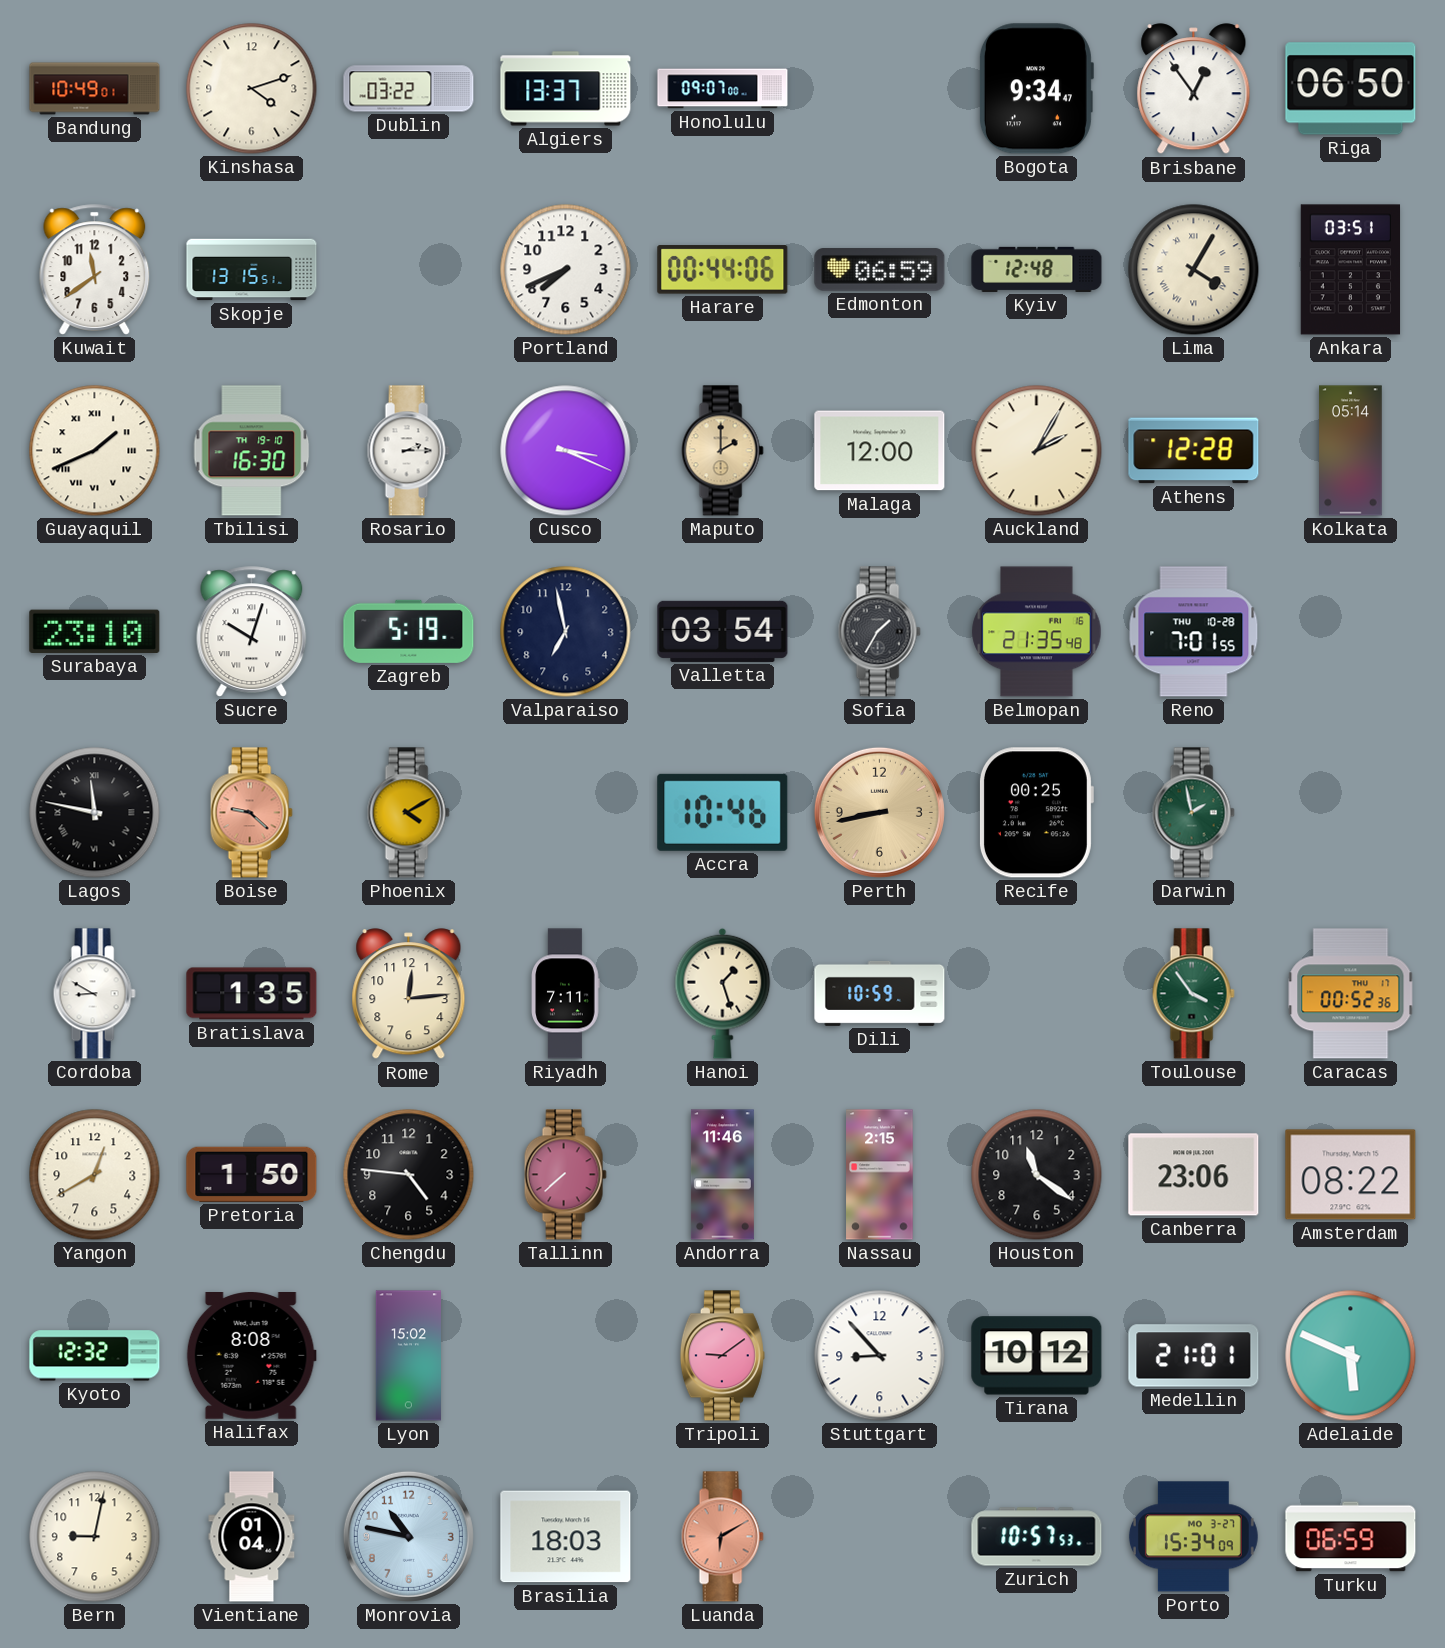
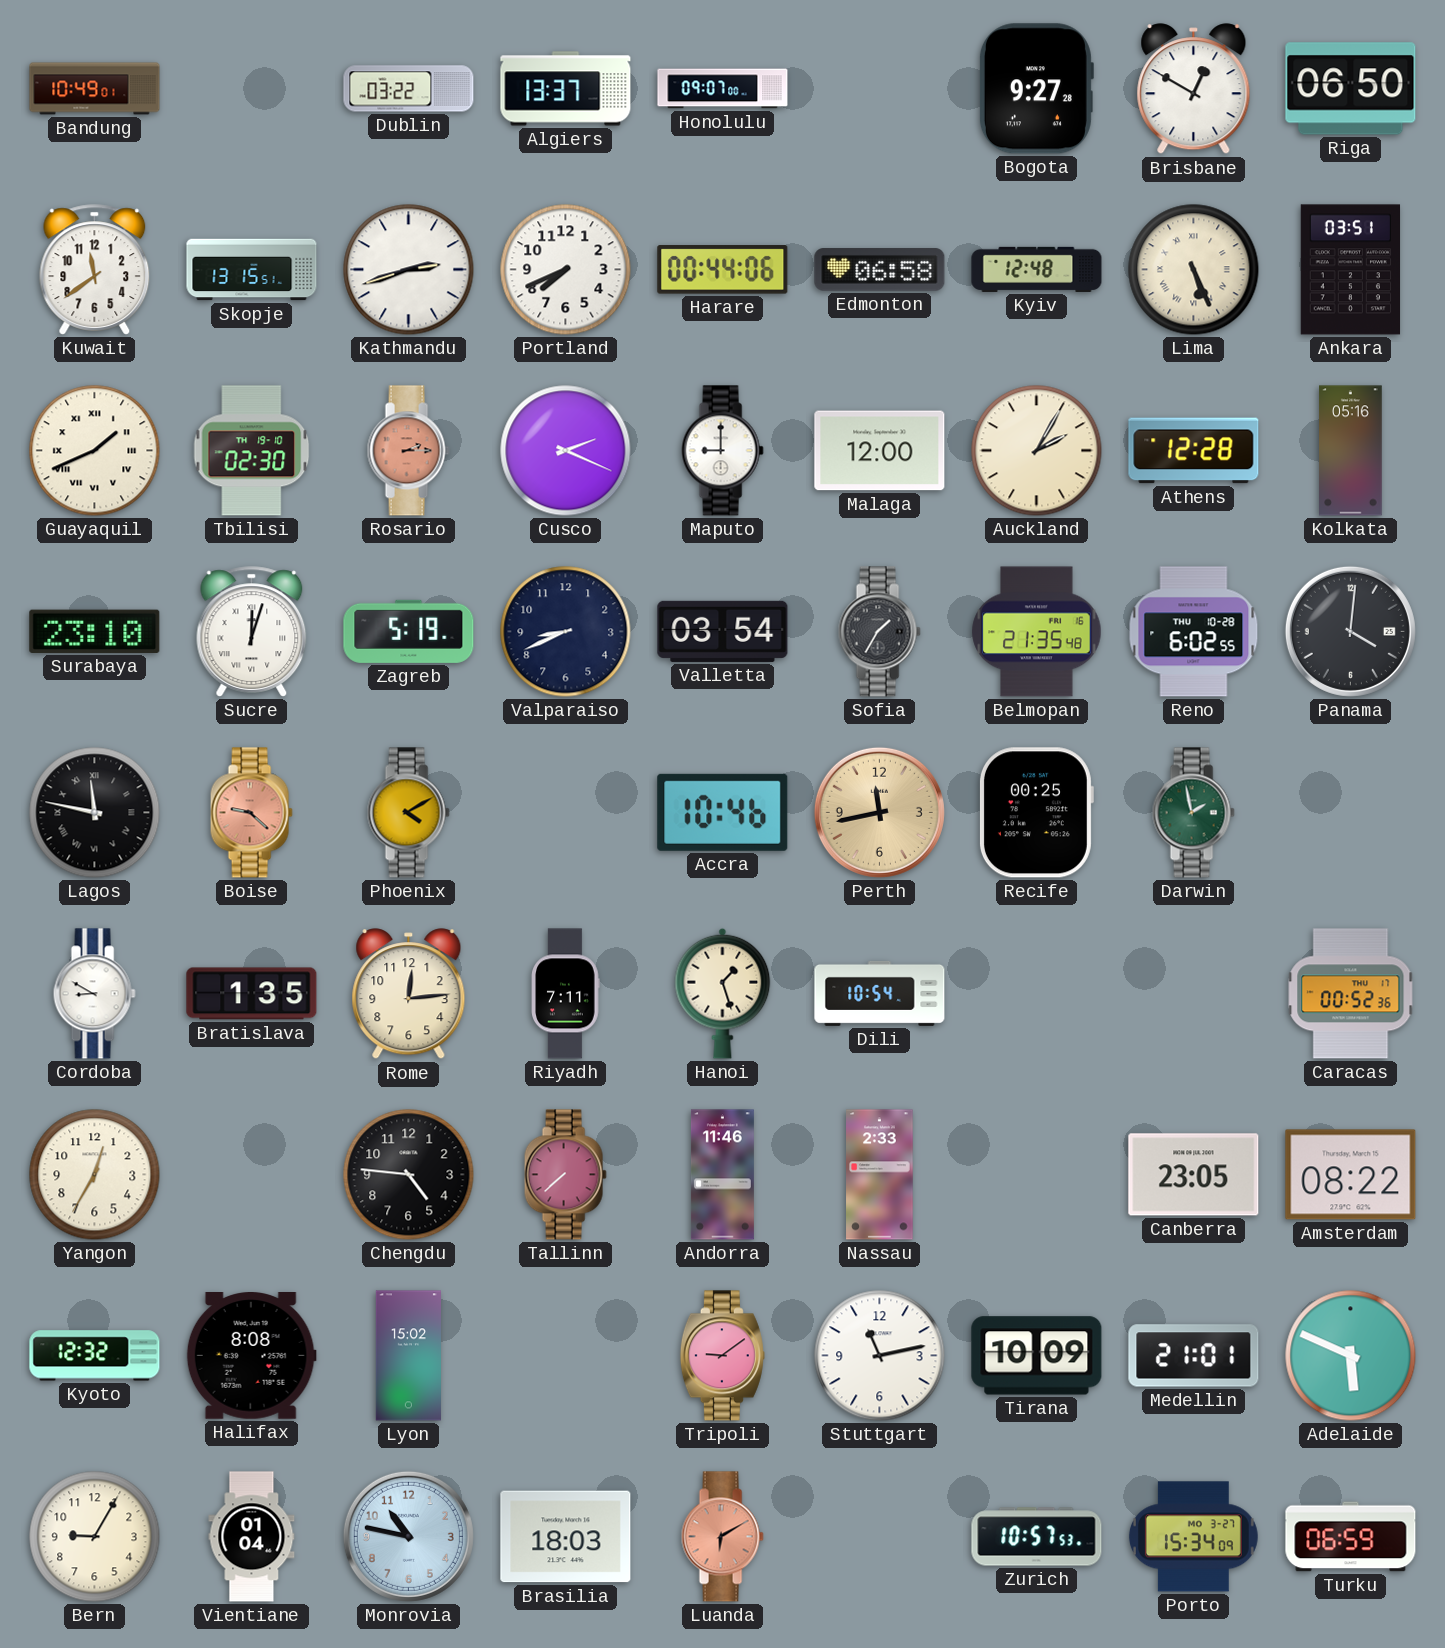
Kinshasa: 4:12 -> none
Bogota: 9:34 -> 9:27
Brisbane: 12:54 -> 12:50
Kathmandu: none -> 2:42
Edmonton: 06:59 -> 06:58
Lima: 4:05 -> 5:26
Tbilisi: 16:30 -> 02:30
Rosario dial: white -> salmon
Cusco: 3:19 -> 2:19
Maputo: 2:00 -> 9:00
Maputo dial: champagne -> white
Kolkata: 05:14 -> 05:16
Sucre: 10:03 -> 12:03
Valparaiso: 6:58 -> 8:41
Reno: 7:01 -> 6:02
Panama: none -> 4:01
Perth: 8:43 -> 11:43
Dili: 10:59 -> 10:54
Toulouse: 3:54 -> none
Yangon: 12:40 -> 12:35
Pretoria: 1:50 -> none
Nassau: 2:15 -> 2:33
Houston: 11:21 -> none
Canberra: 23:06 -> 23:05
Stuttgart: 8:53 -> 11:13
Tirana: 10:12 -> 10:09
Bern: 9:02 -> 9:05
